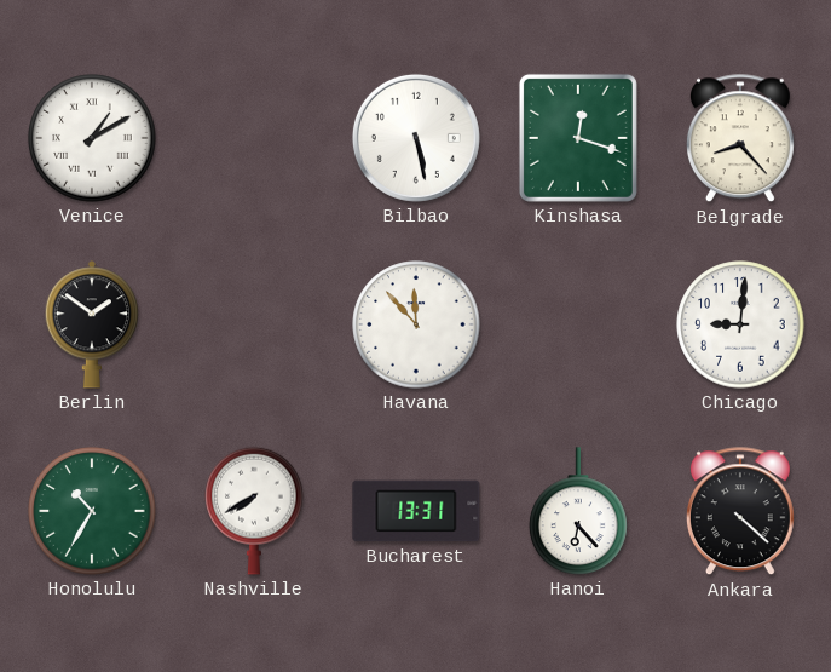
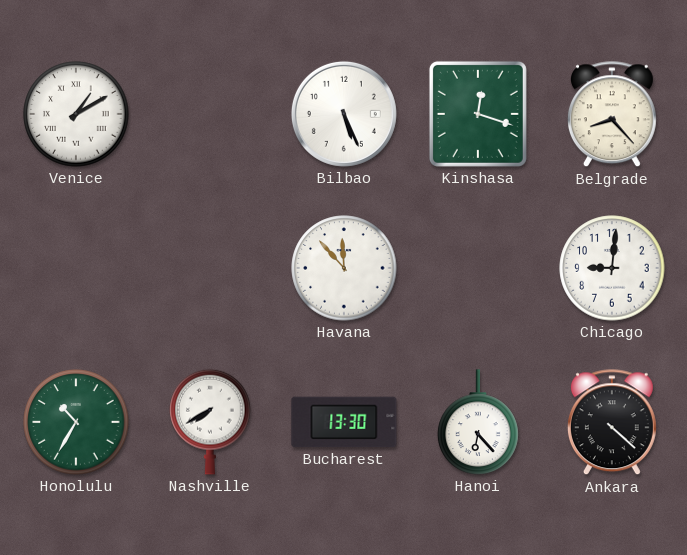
Bilbao: 5:28 -> 5:26
Berlin: 1:51 -> none
Bucharest: 13:31 -> 13:30
